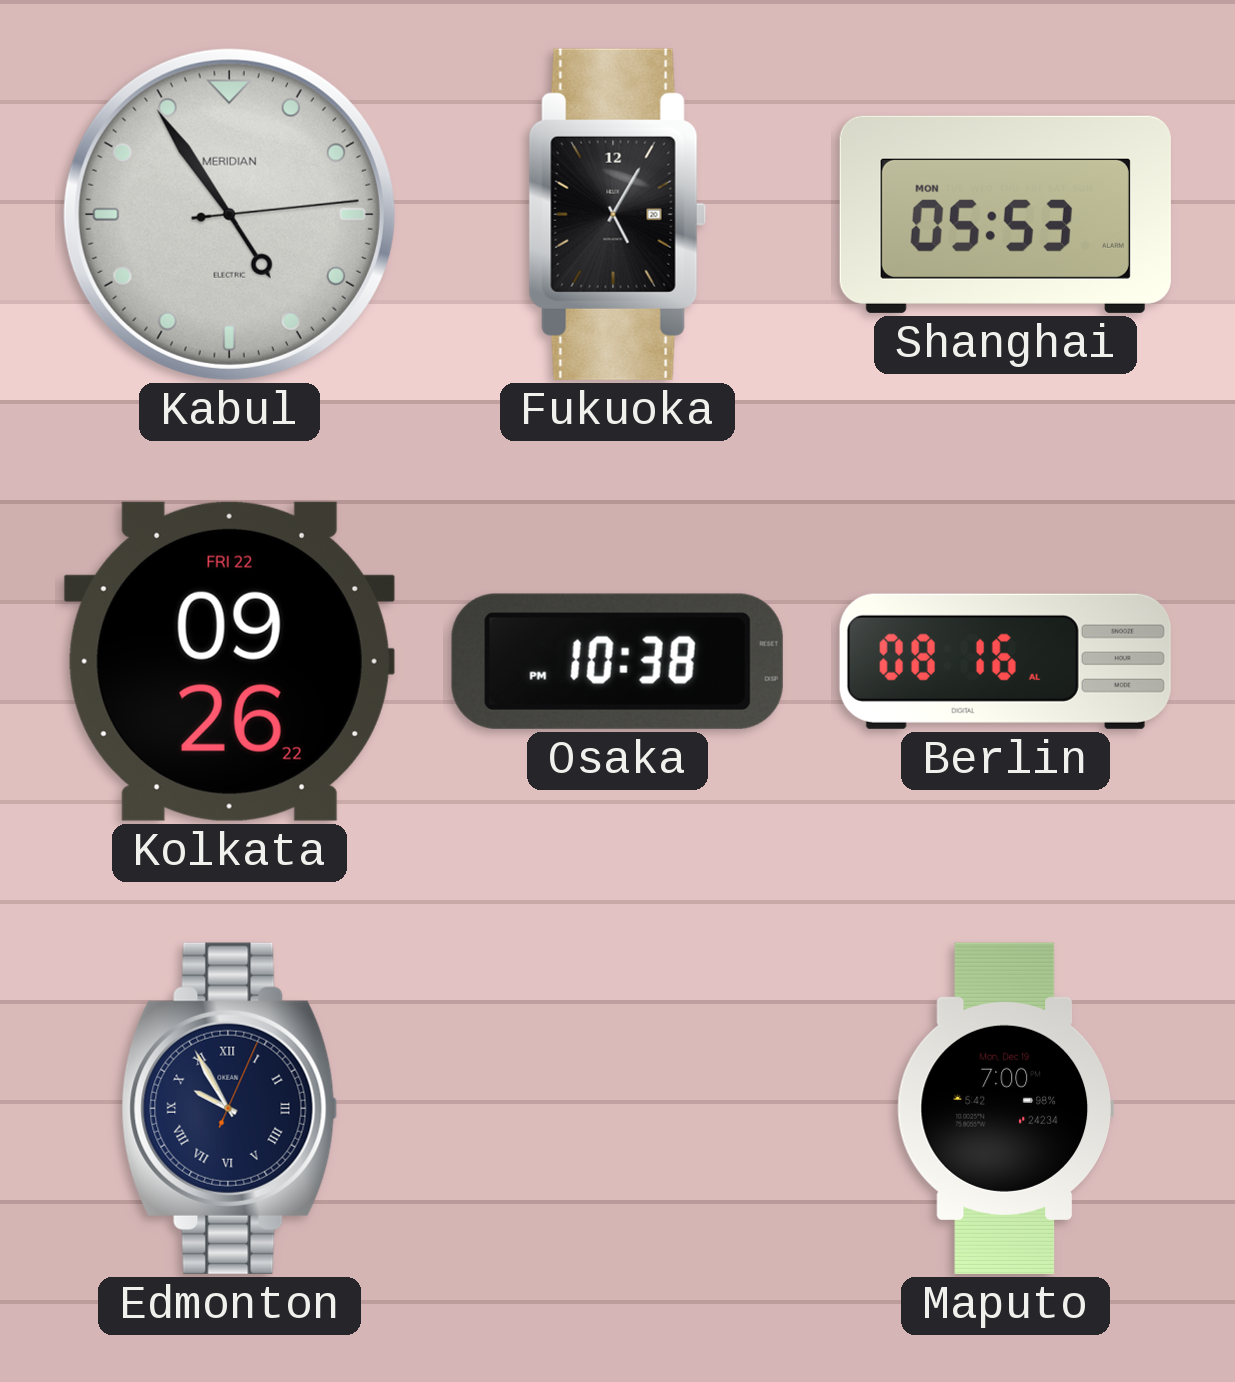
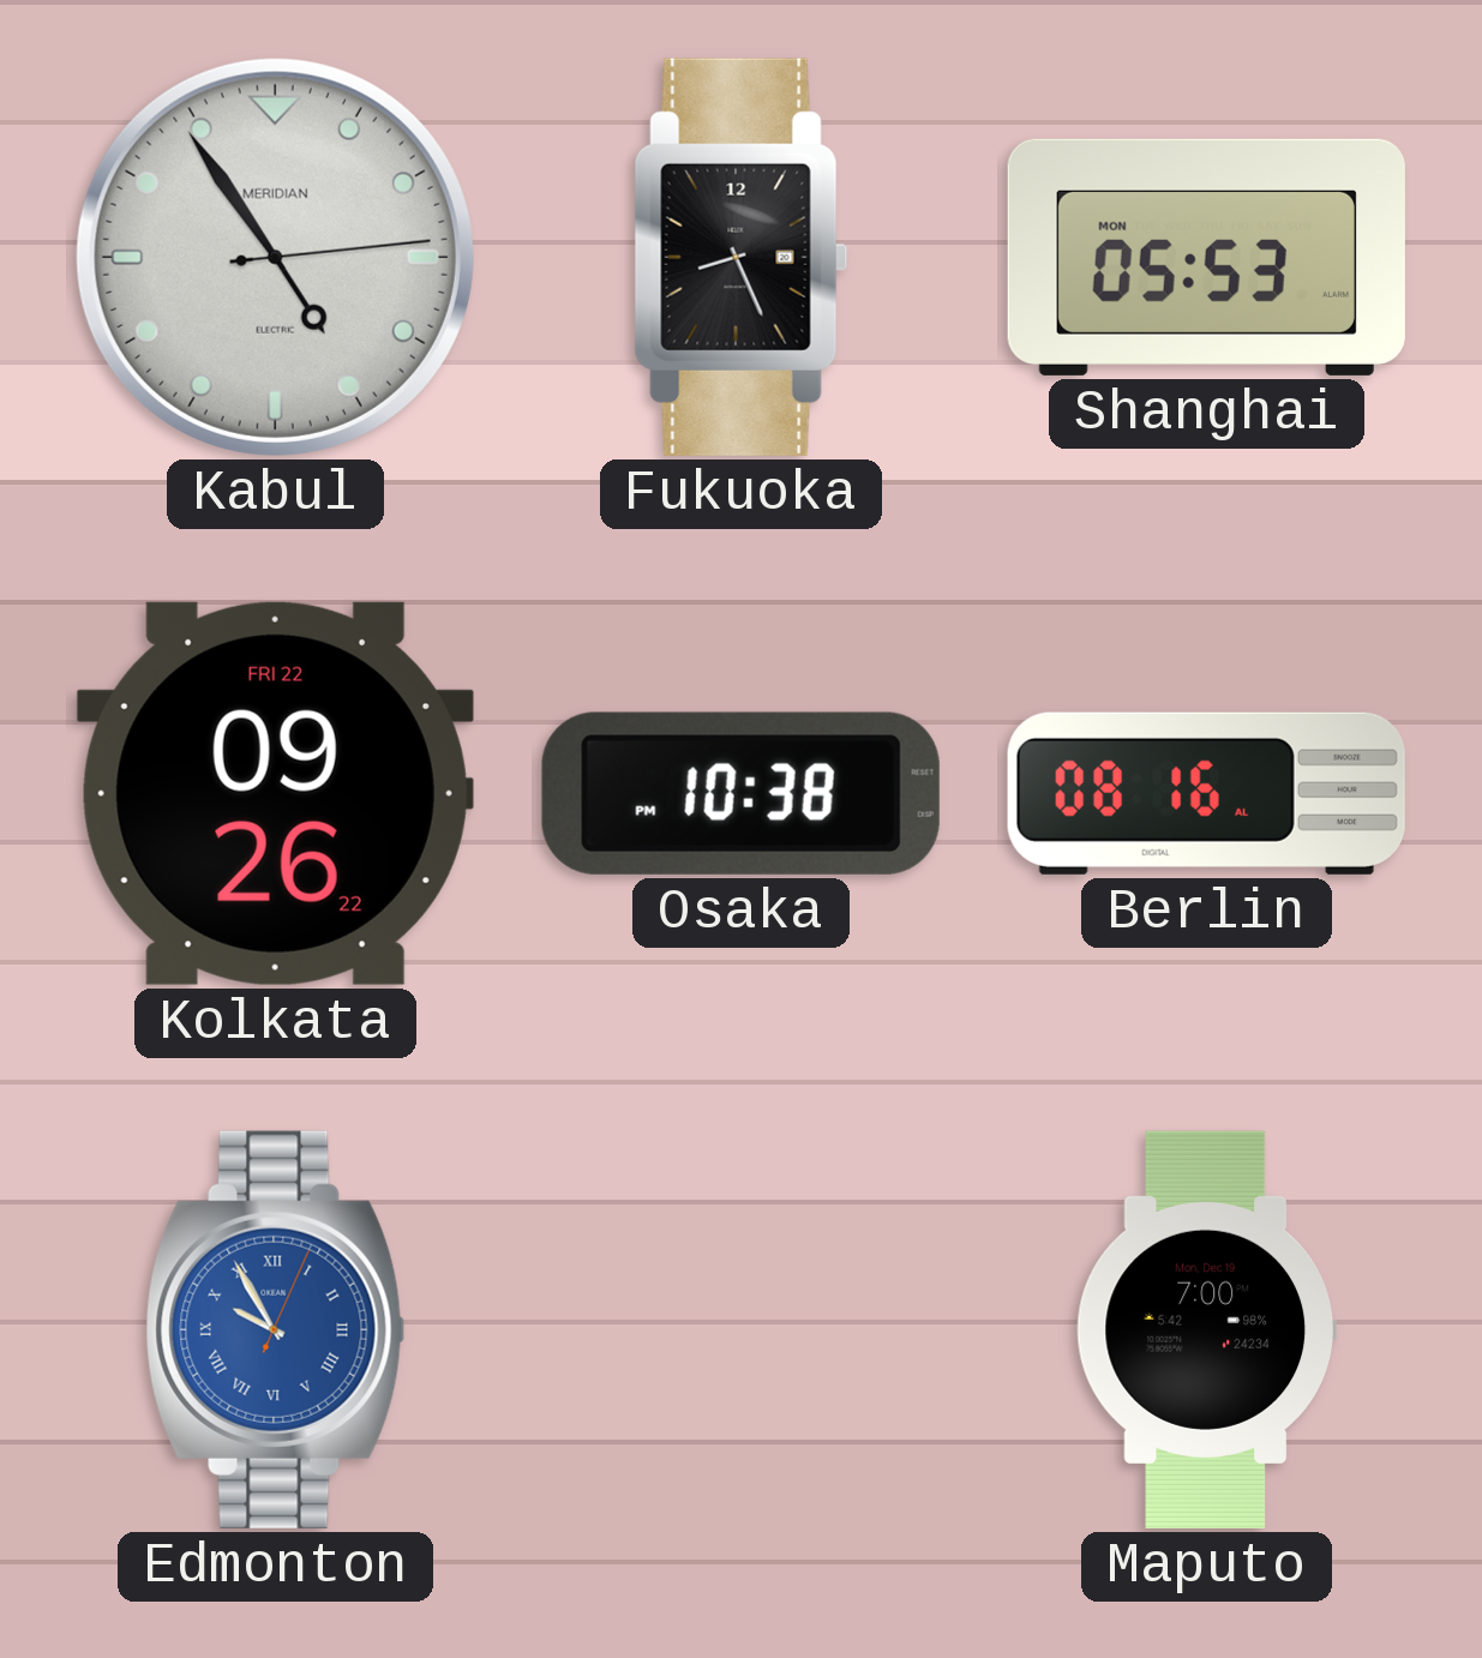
Fukuoka: 5:05 -> 8:26
Edmonton dial: navy -> blue
